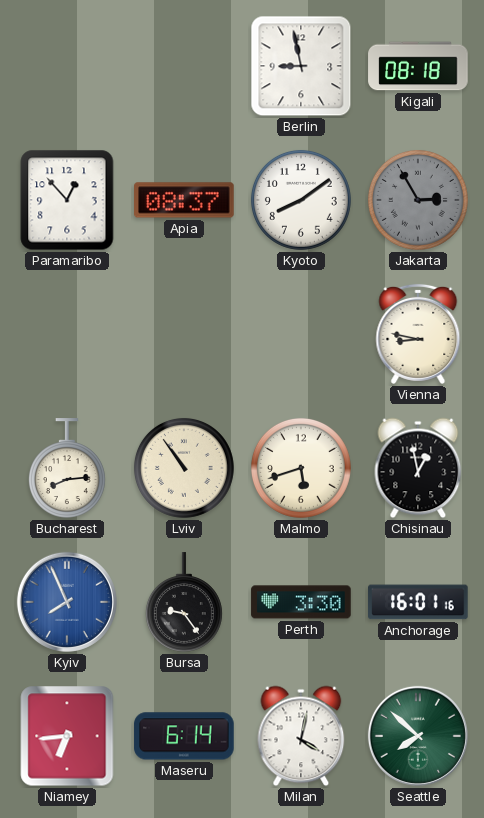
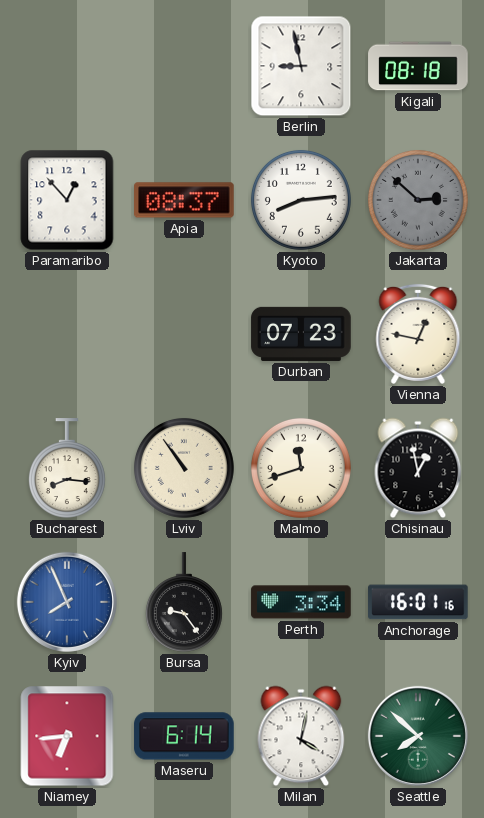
Kyoto: 8:09 -> 8:14
Jakarta: 2:55 -> 2:52
Durban: none -> 07:23
Vienna: 8:47 -> 12:47
Bucharest: 8:14 -> 8:16
Malmo: 5:42 -> 11:42
Perth: 3:30 -> 3:34
